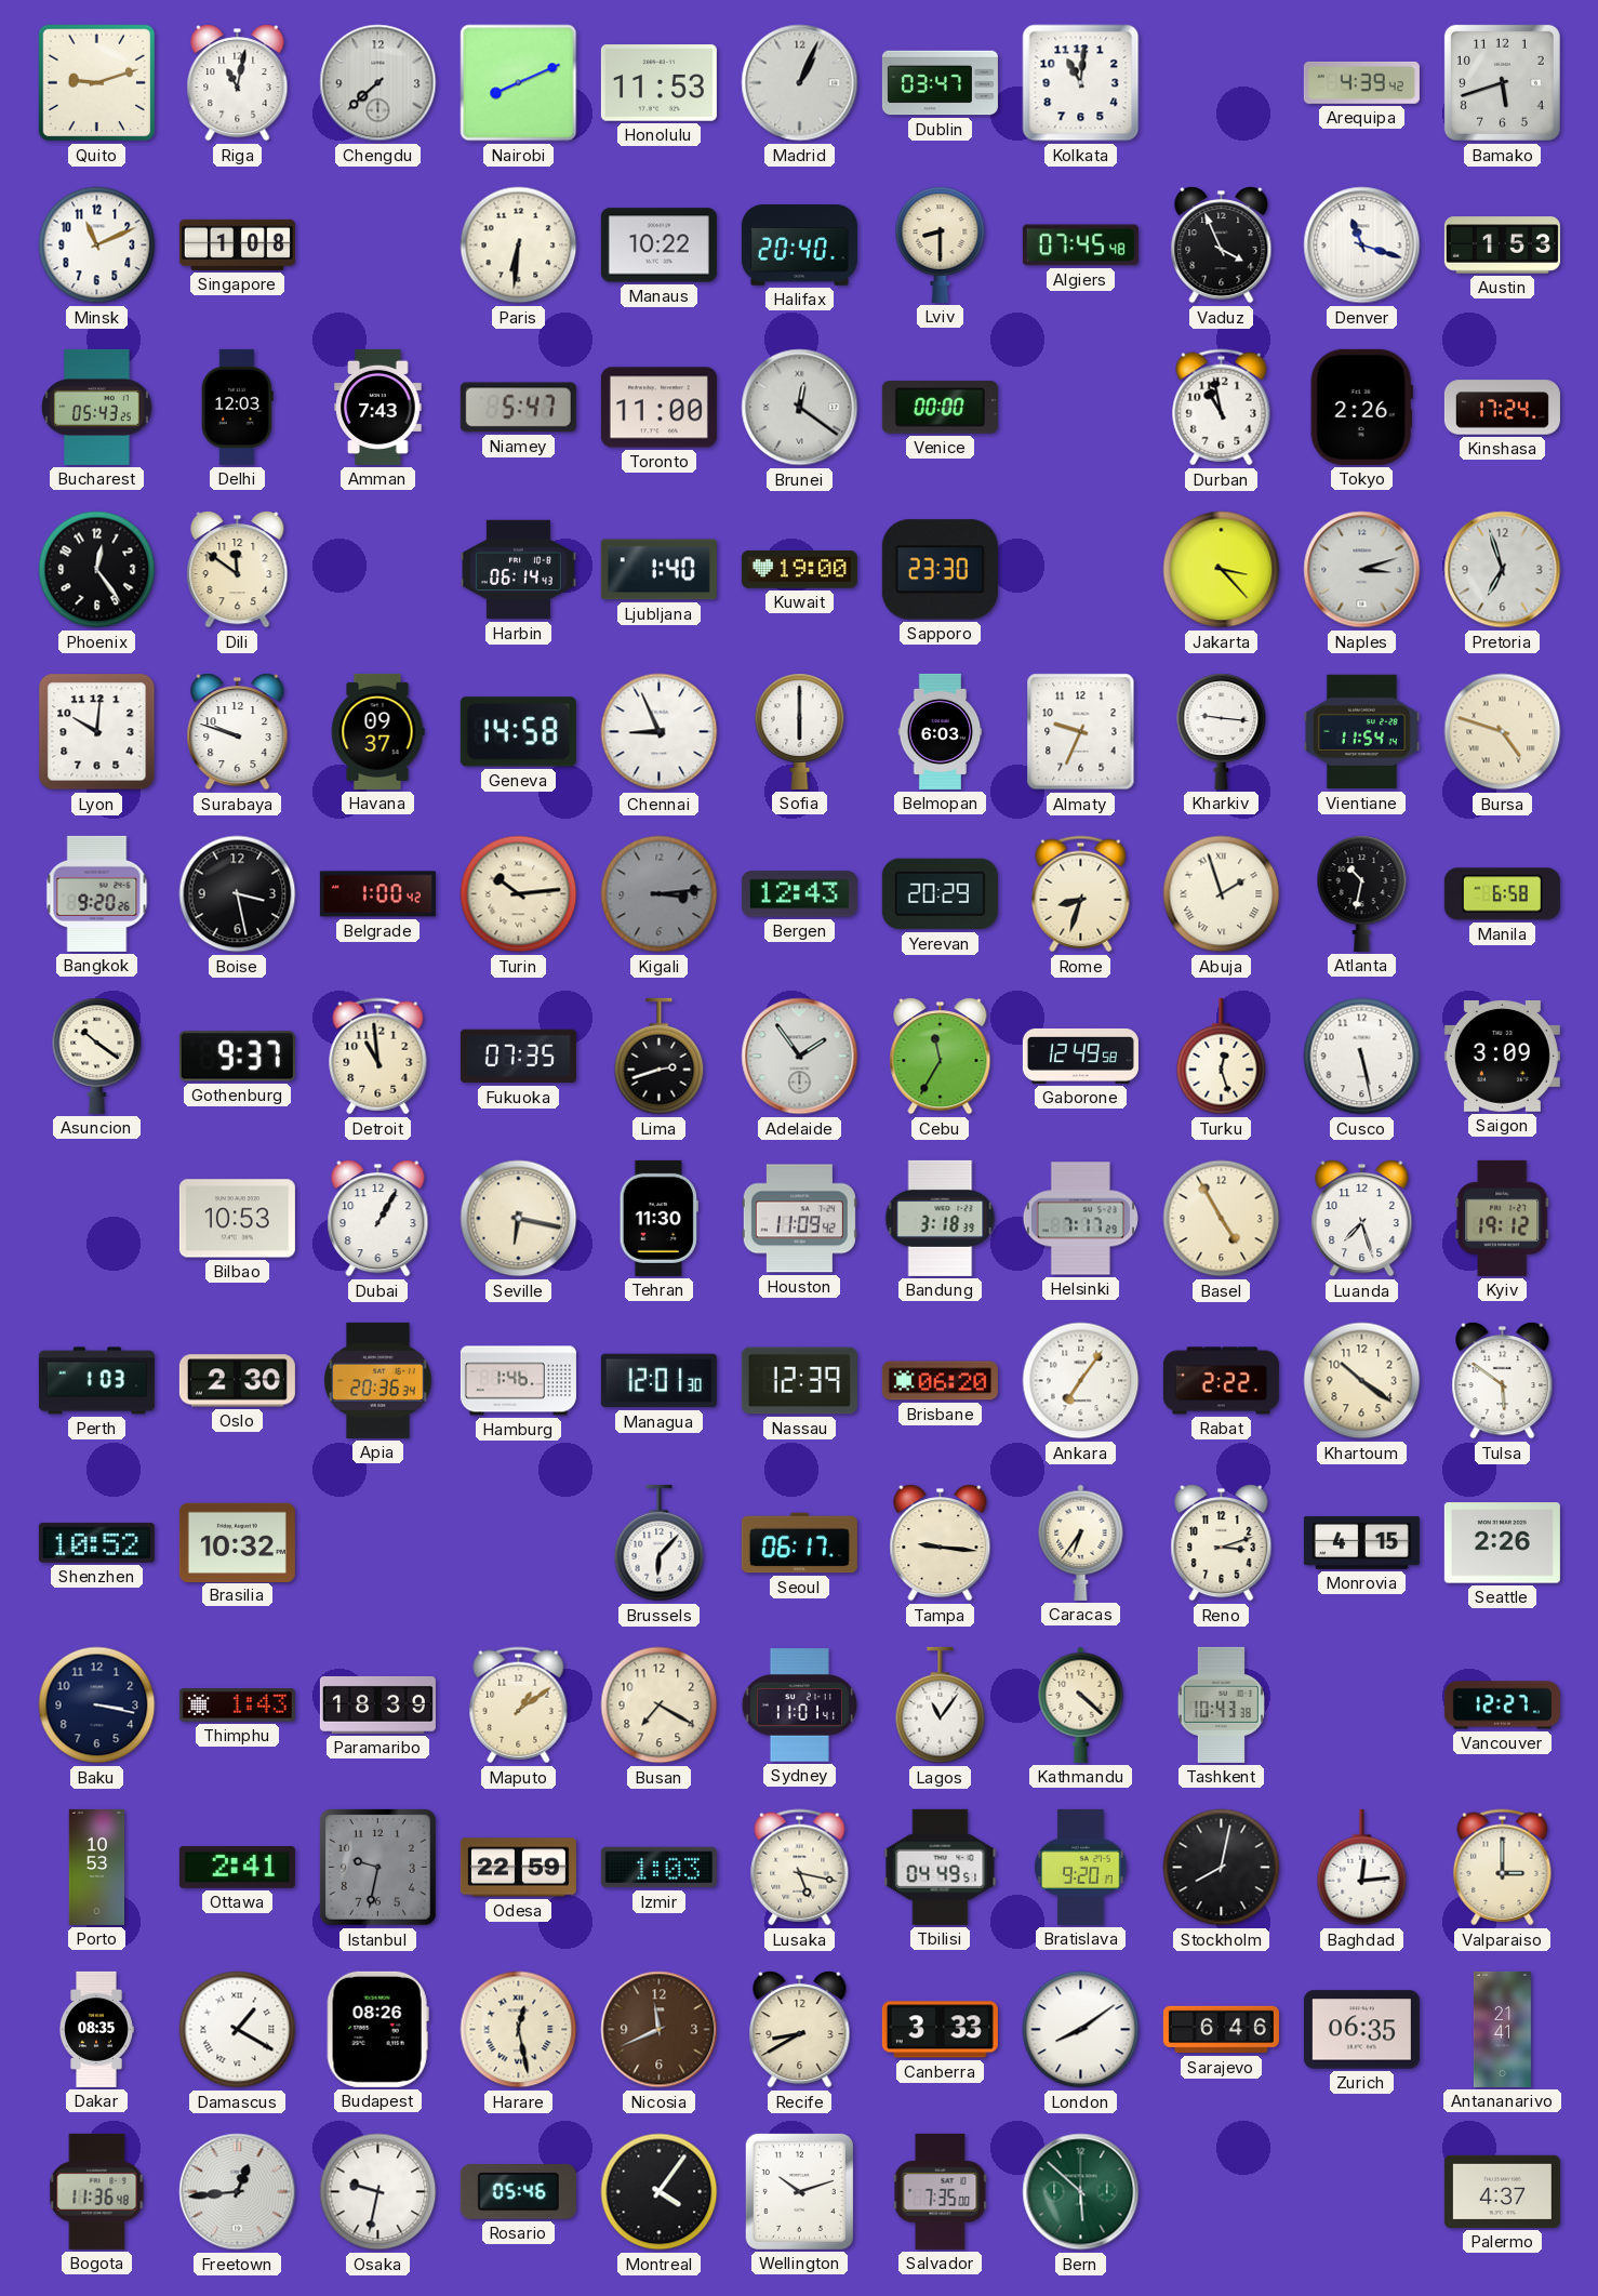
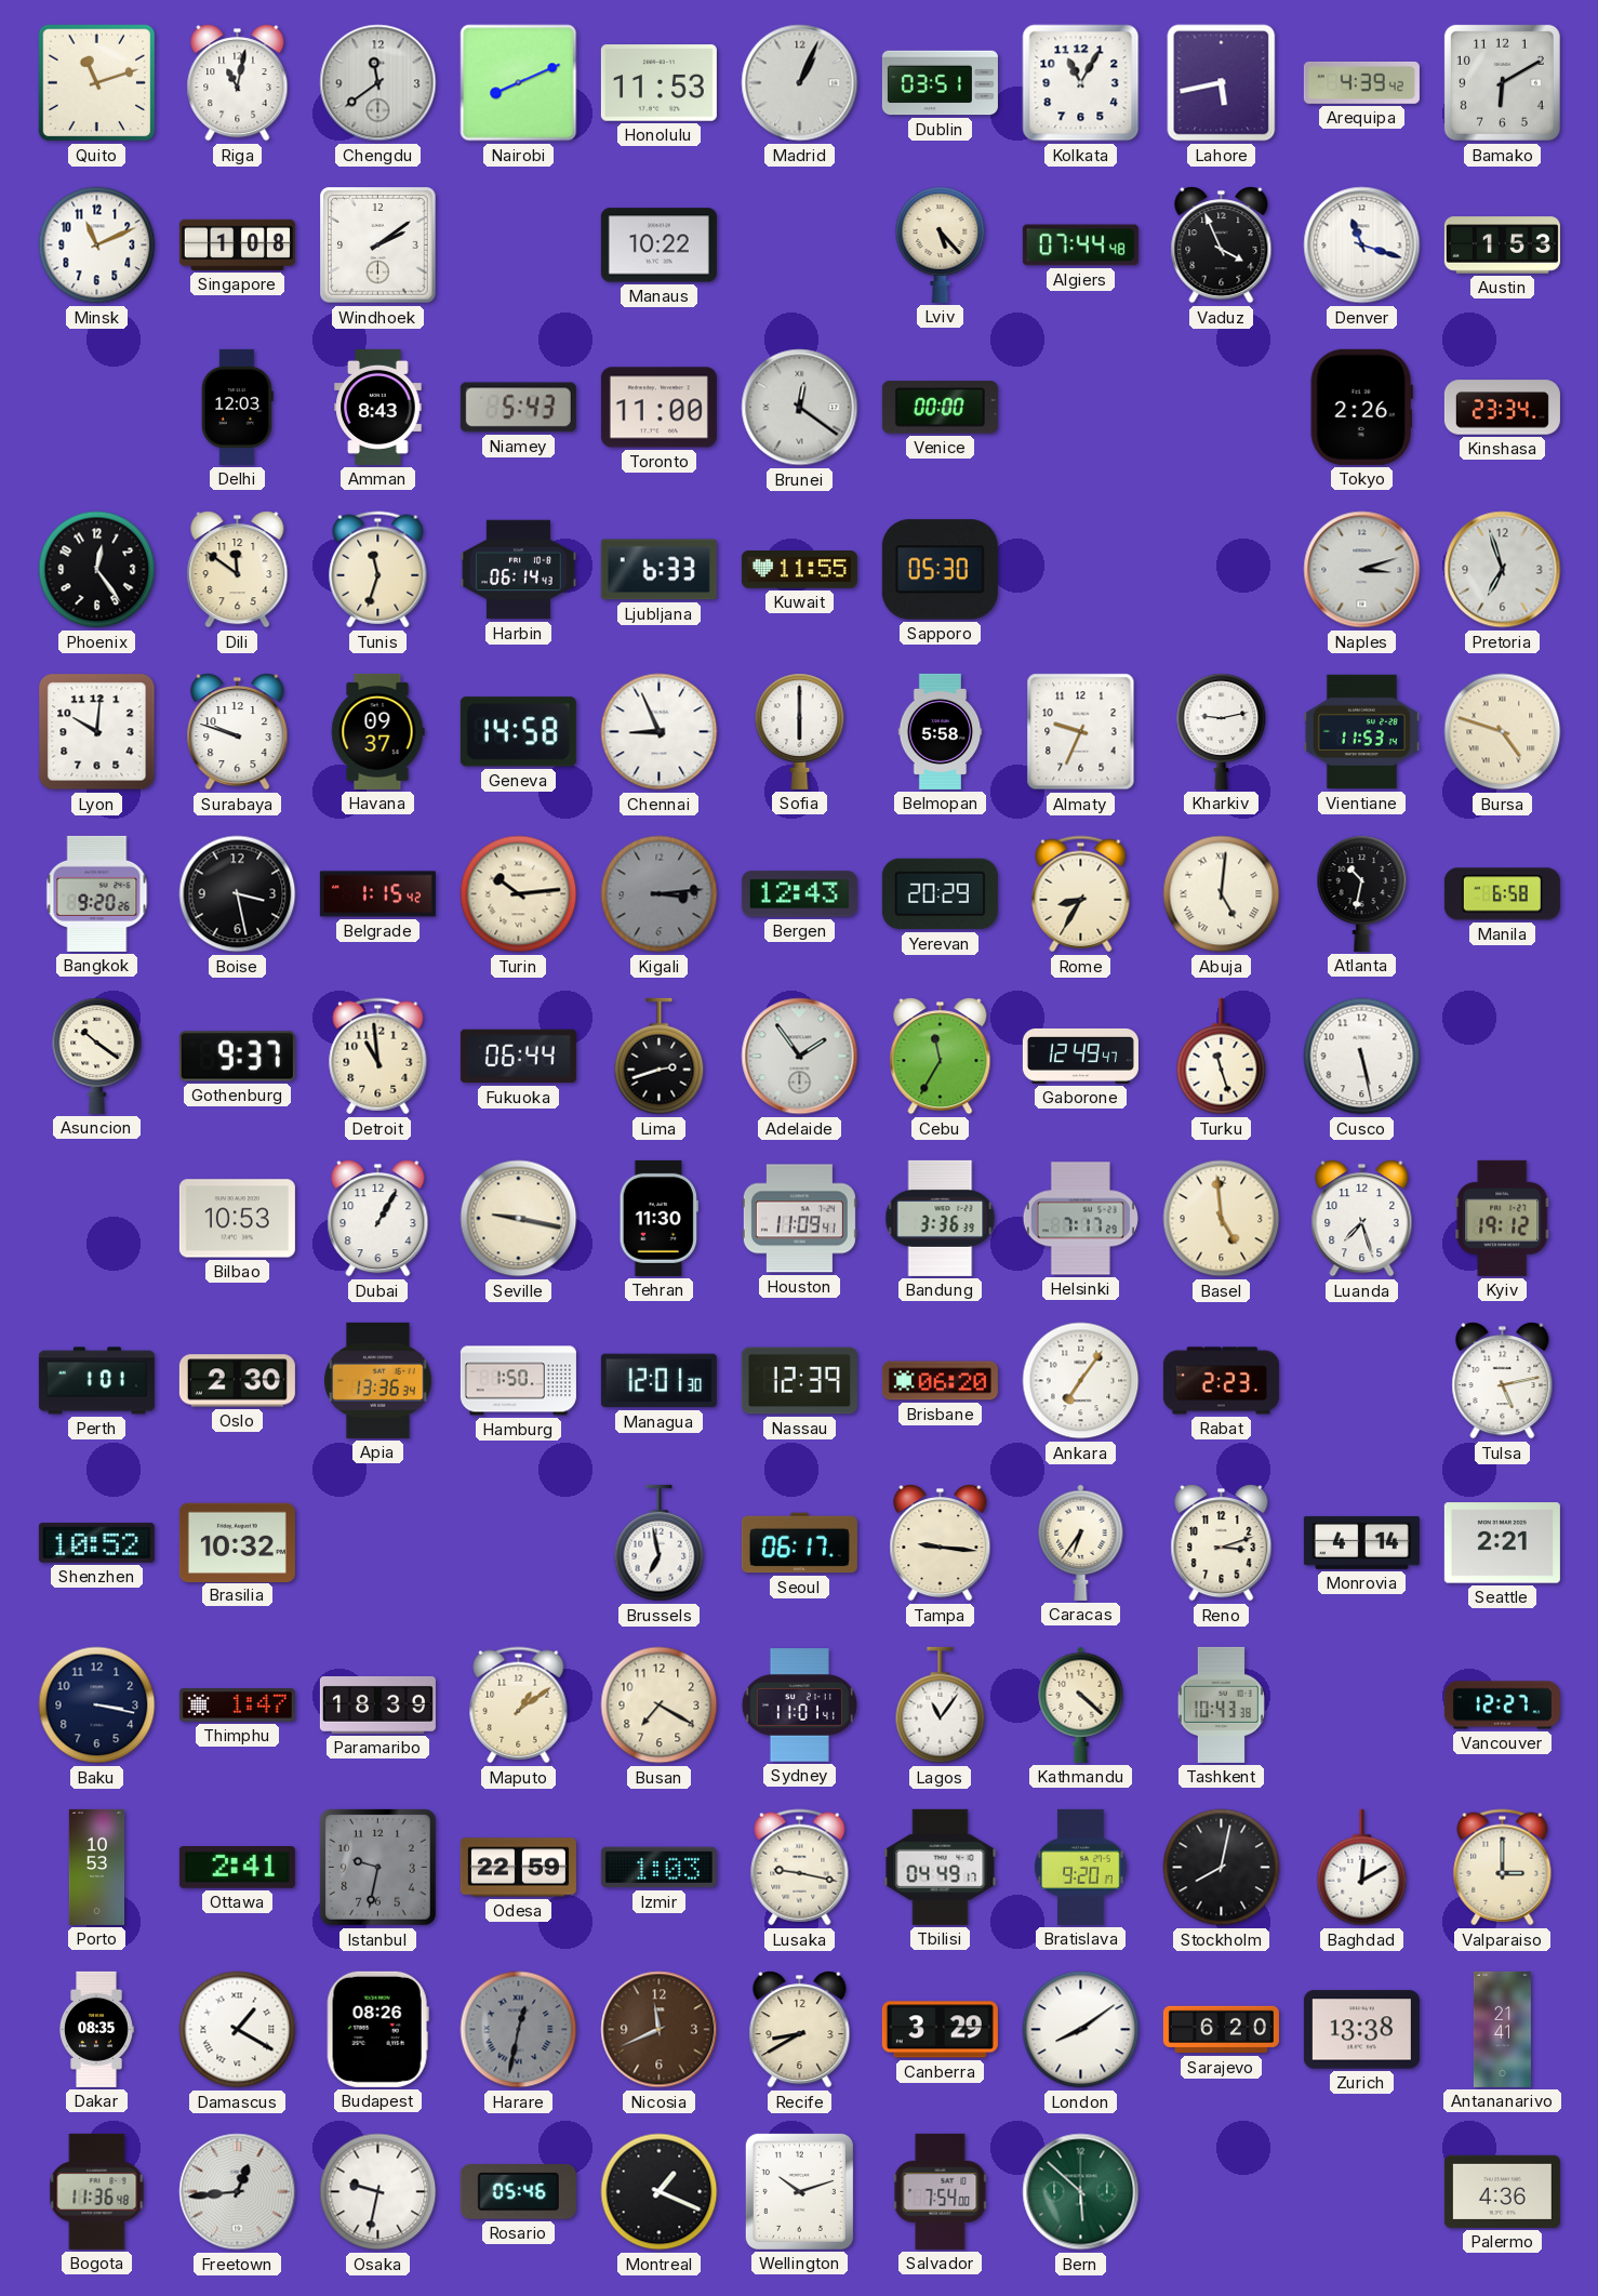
Quito: 9:12 -> 11:12
Chengdu: 7:38 -> 11:39
Dublin: 03:47 -> 03:51
Kolkata: 11:01 -> 11:05
Lahore: none -> 5:43
Bamako: 5:42 -> 6:10
Windhoek: none -> 2:09
Paris: 6:31 -> none
Halifax: 20:40 -> none
Lviv: 8:30 -> 5:23
Algiers: 07:45 -> 07:44
Bucharest: 05:43 -> none
Amman: 7:43 -> 8:43
Niamey: 5:47 -> 5:43
Durban: 10:58 -> none
Kinshasa: 17:24 -> 23:34
Tunis: none -> 11:33
Ljubljana: 1:40 -> 6:33
Kuwait: 19:00 -> 11:55
Sapporo: 23:30 -> 05:30
Jakarta: 3:23 -> none
Belmopan: 6:03 -> 5:58
Kharkiv: 9:16 -> 9:13
Vientiane: 11:54 -> 11:53
Belgrade: 1:00 -> 1:15
Rome: 8:33 -> 8:35
Abuja: 1:57 -> 5:01
Fukuoka: 07:35 -> 06:44
Gaborone: 12:49:58 -> 12:49:47
Turku: 12:27 -> 11:27
Saigon: 3:09 -> none
Seville: 6:17 -> 9:17
Houston: 11:09:42 -> 11:09:41
Bandung: 3:18 -> 3:36
Basel: 4:55 -> 4:59
Perth: 1:03 -> 1:01
Apia: 20:36 -> 13:36
Hamburg: 1:46 -> 1:50
Rabat: 2:22 -> 2:23
Khartoum: 10:21 -> none
Tulsa: 5:51 -> 5:13
Brussels: 6:07 -> 6:58
Monrovia: 4:15 -> 4:14
Seattle: 2:26 -> 2:21
Thimphu: 1:43 -> 1:47
Lusaka: 5:17 -> 9:17
Tbilisi: 04:49:51 -> 04:49:17
Baghdad: 12:14 -> 12:10
Harare: 12:28 -> 12:32
Harare dial: cream -> grey
Canberra: 3:33 -> 3:29
Sarajevo: 6:46 -> 6:20
Zurich: 06:35 -> 13:38
Montreal: 4:06 -> 1:19
Salvador: 7:35 -> 7:54
Palermo: 4:37 -> 4:36
